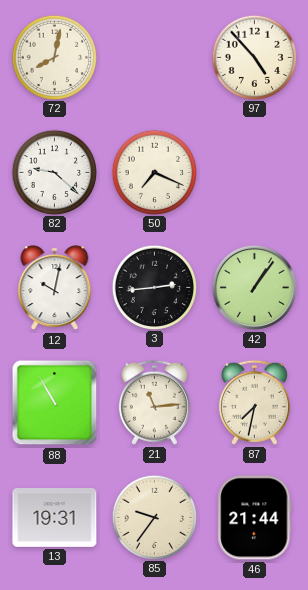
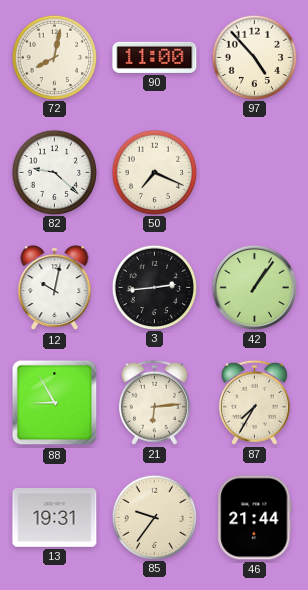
90: none -> 11:00
88: 10:55 -> 8:55
21: 11:14 -> 6:14
87: 7:32 -> 7:35
